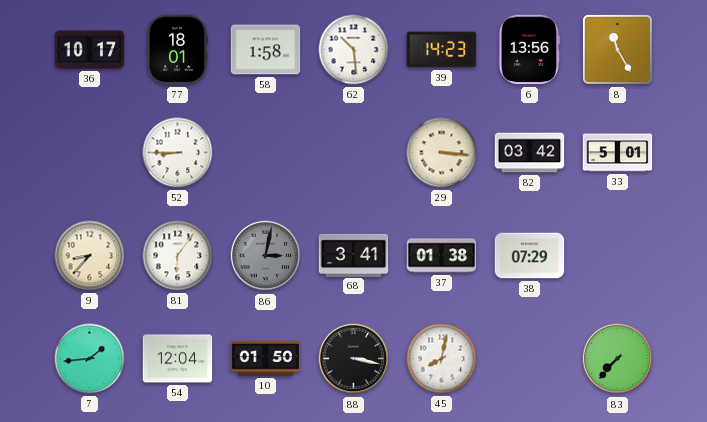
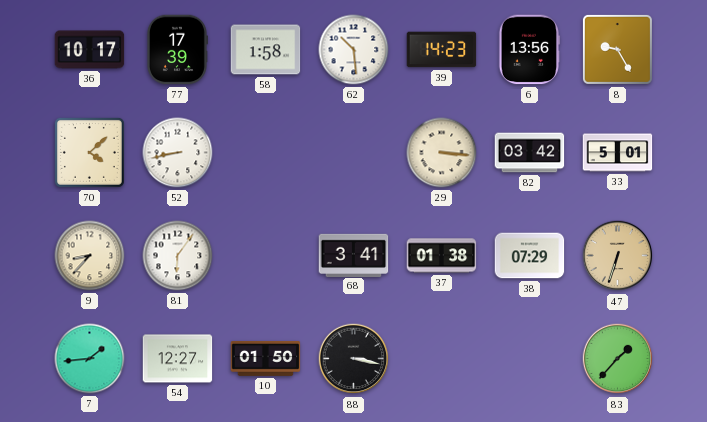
77: 18:01 -> 17:39
8: 11:25 -> 9:25
70: none -> 4:08
52: 8:45 -> 8:43
86: 3:02 -> none
47: none -> 6:33
54: 12:04 -> 12:27
45: 8:02 -> none
83: 7:37 -> 1:37
